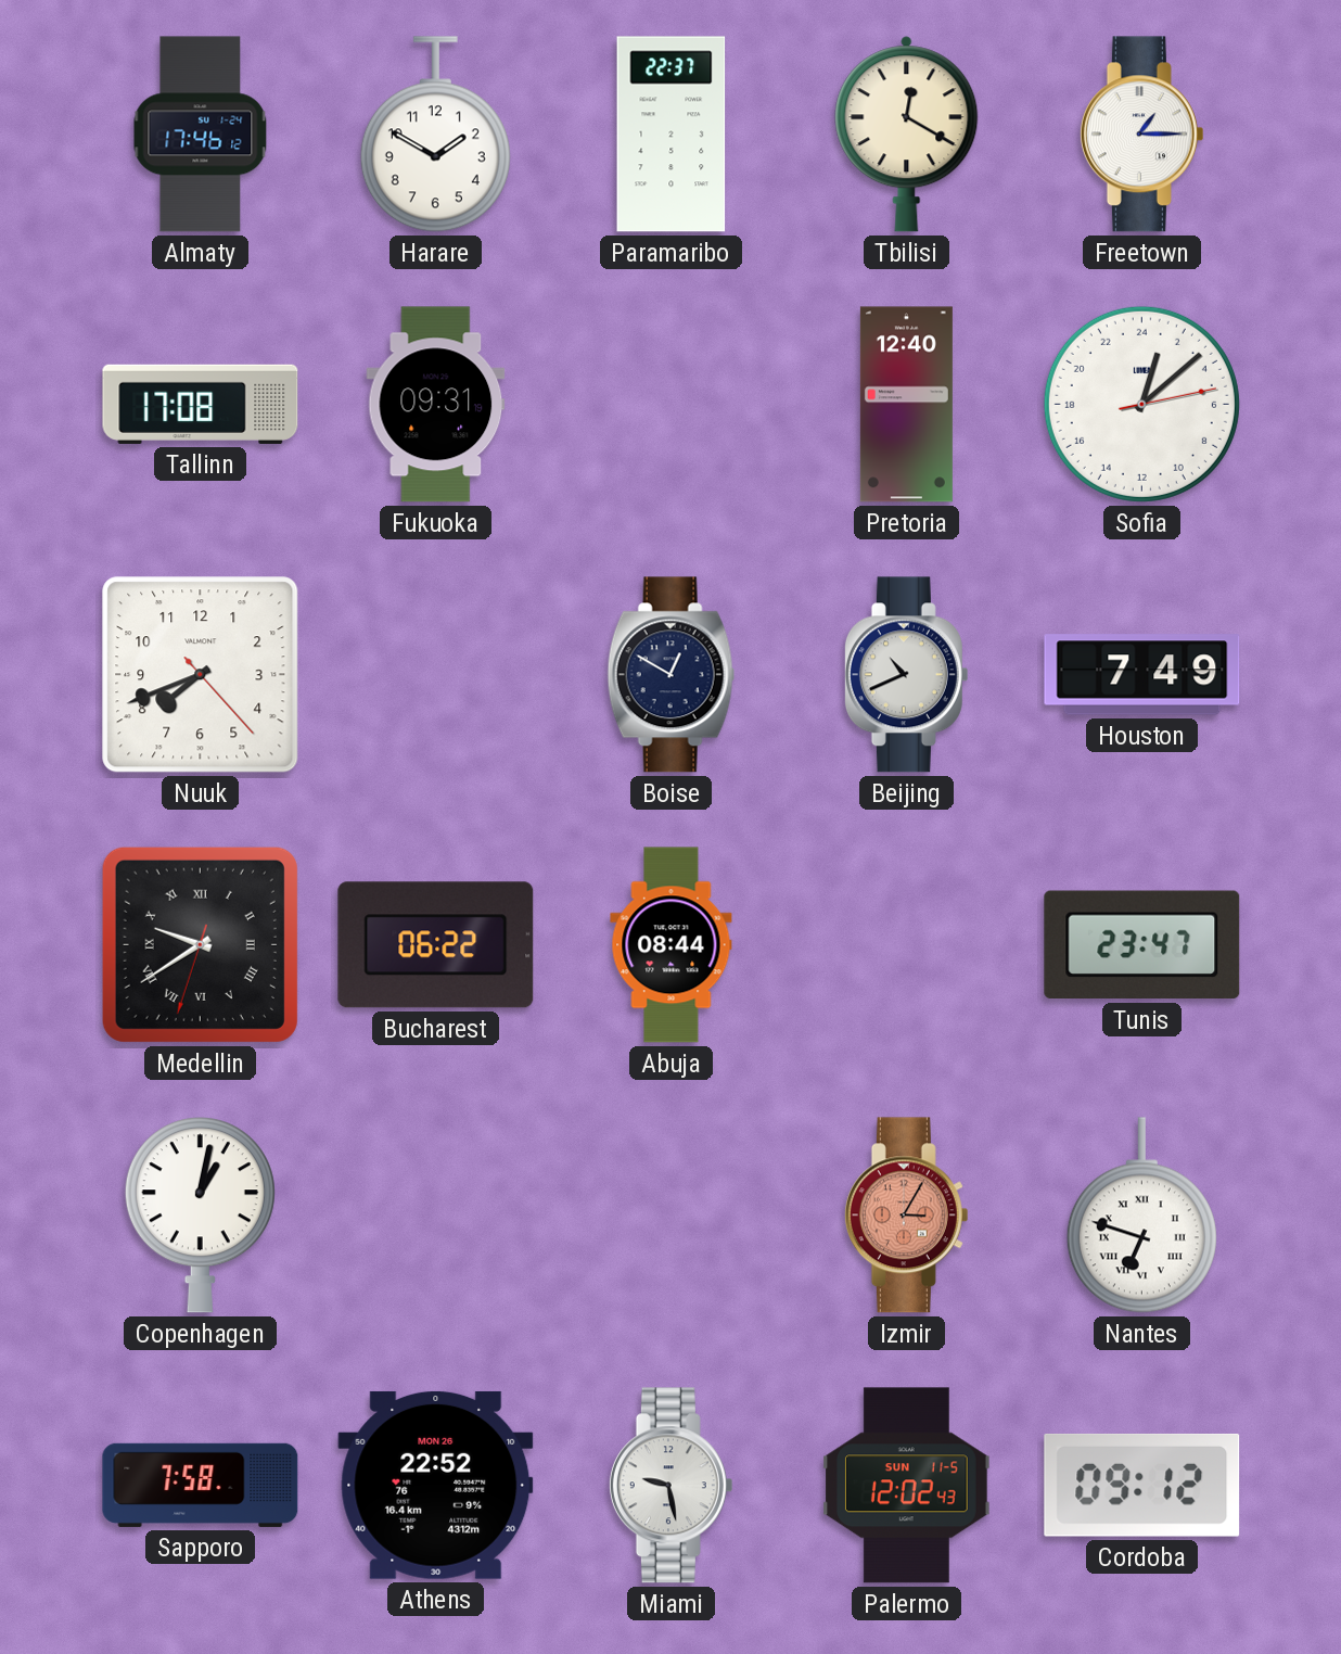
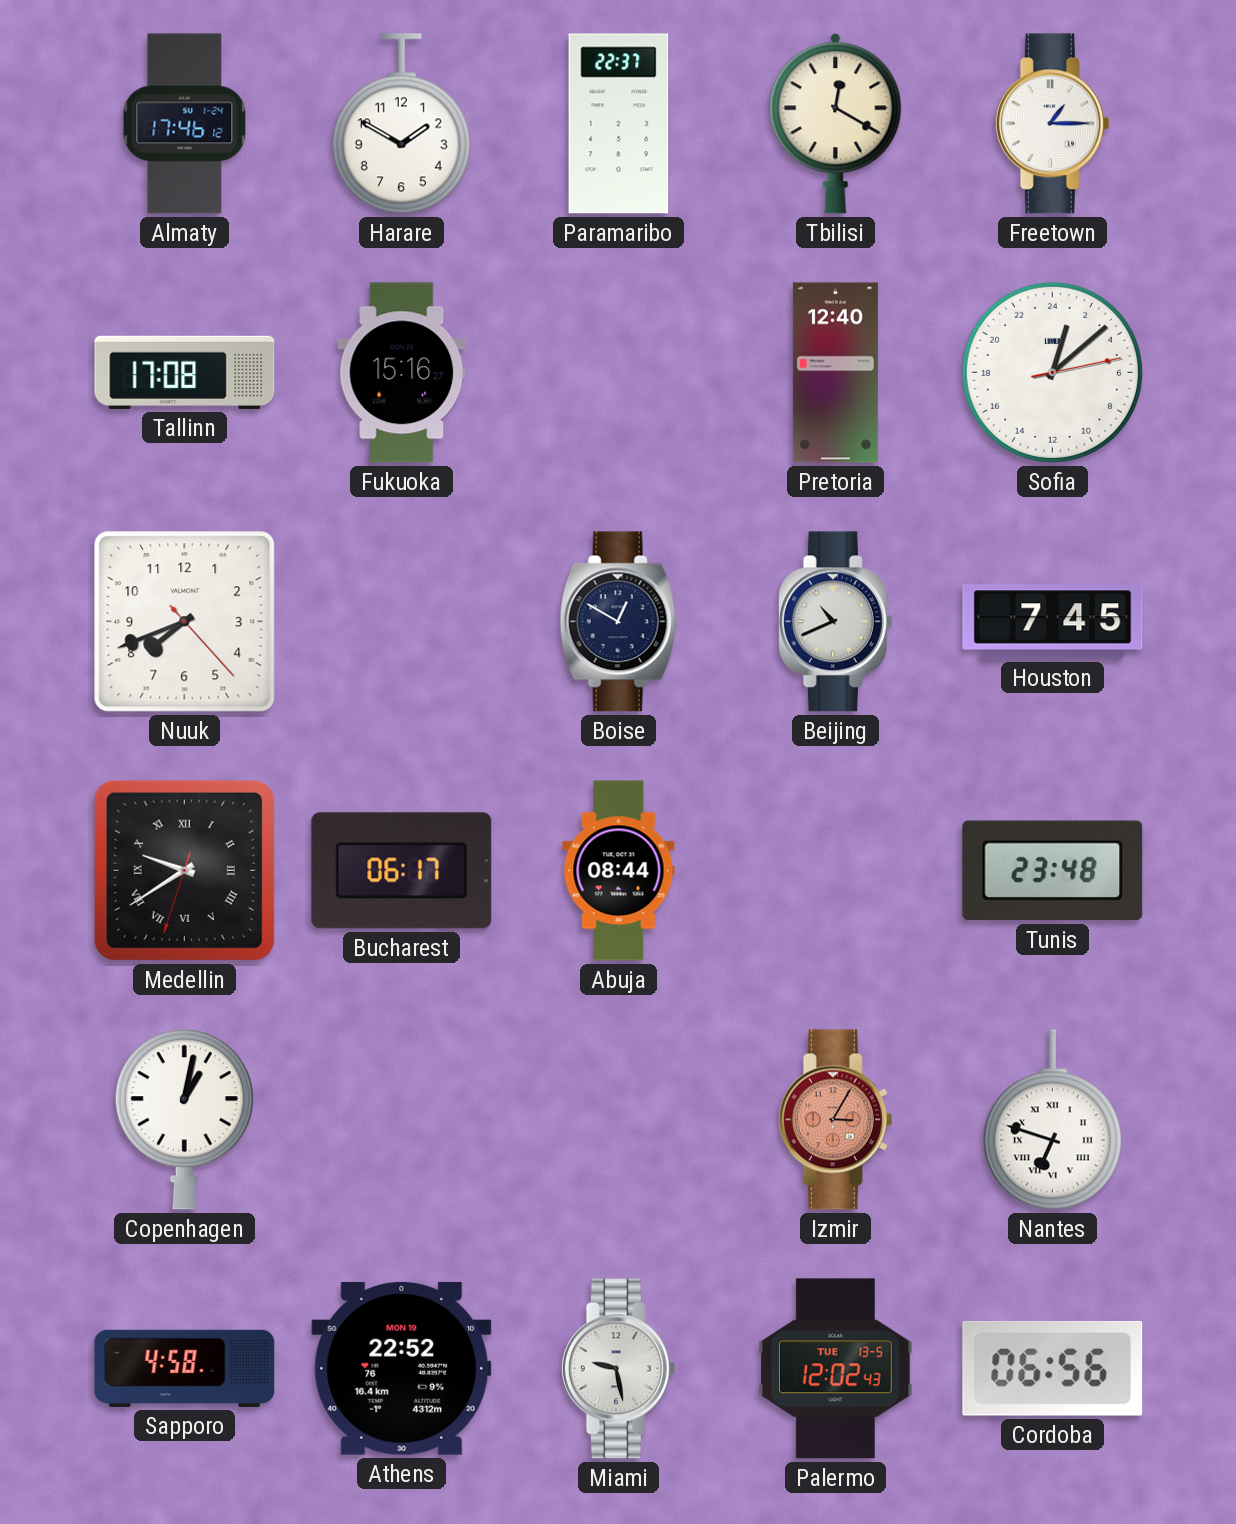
Fukuoka: 09:31 -> 15:16
Houston: 7:49 -> 7:45
Bucharest: 06:22 -> 06:17
Tunis: 23:47 -> 23:48
Sapporo: 7:58 -> 4:58
Athens date: MON 26 -> MON 19
Palermo date: SUN 11-5 -> TUE 13-5
Cordoba: 09:12 -> 06:56
